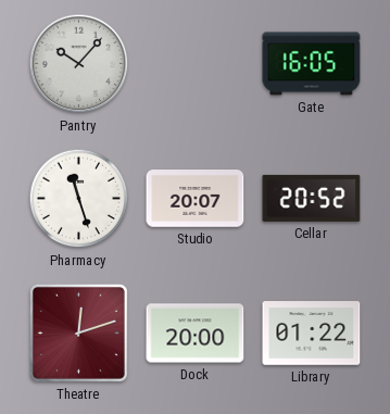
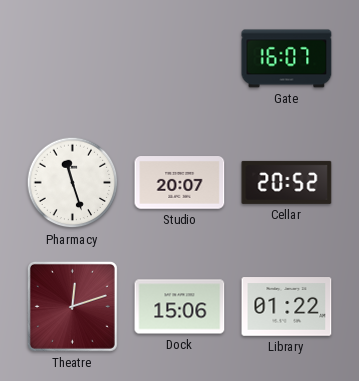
Pantry: 10:07 -> none
Gate: 16:05 -> 16:07
Dock: 20:00 -> 15:06
